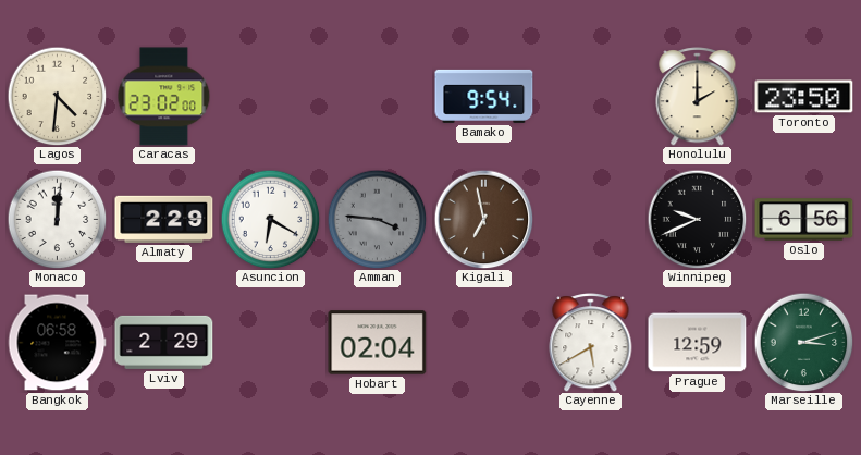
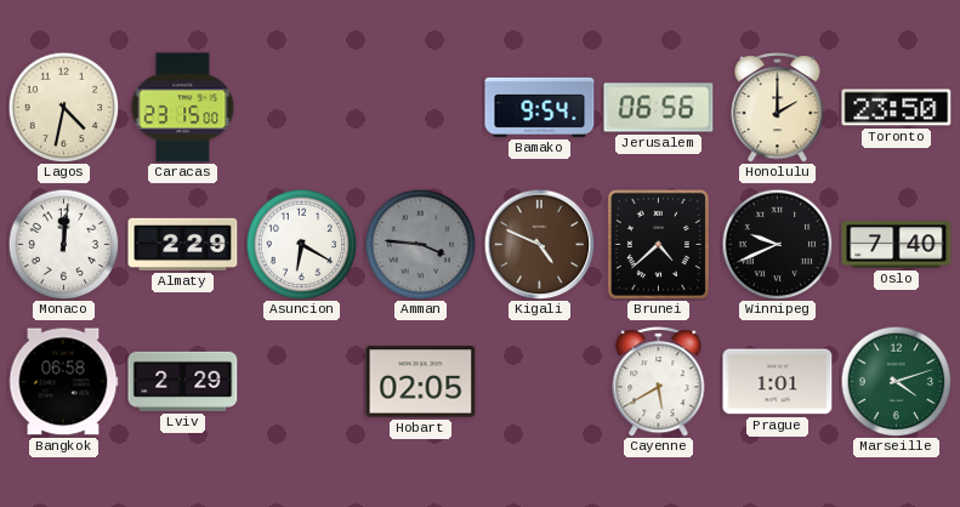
Lagos: 4:31 -> 4:32
Caracas: 23:02 -> 23:15
Jerusalem: none -> 06:56
Kigali: 6:58 -> 4:49
Brunei: none -> 4:38
Oslo: 6:56 -> 7:40
Hobart: 02:04 -> 02:05
Prague: 12:59 -> 1:01
Marseille: 3:12 -> 4:12
